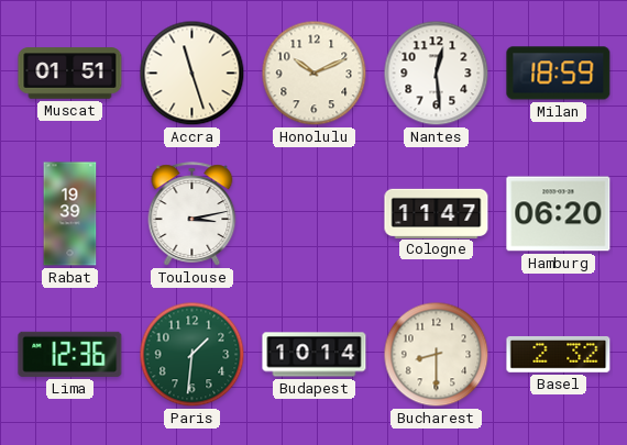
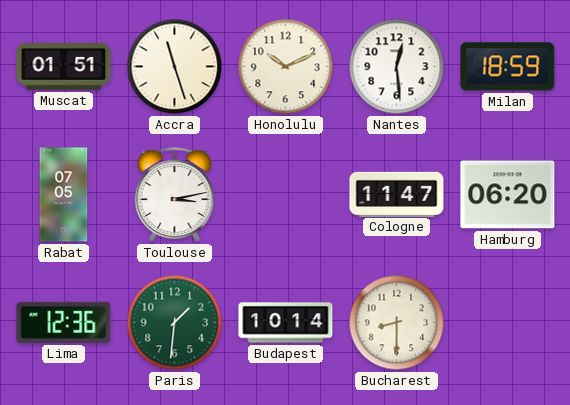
Rabat: 19:39 -> 07:05
Basel: 2:32 -> none
